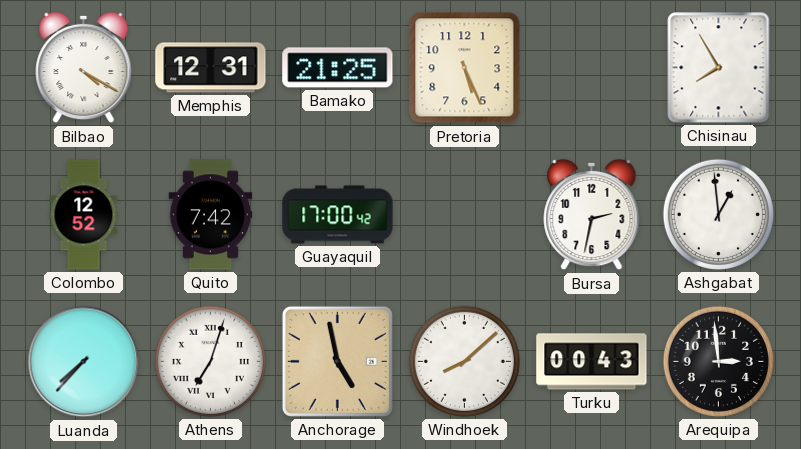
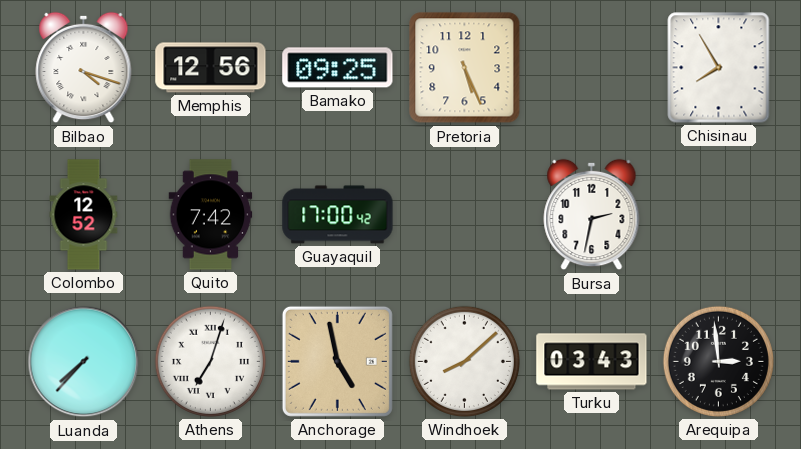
Bilbao: 4:20 -> 4:18
Memphis: 12:31 -> 12:56
Bamako: 21:25 -> 09:25
Ashgabat: 12:59 -> none
Turku: 00:43 -> 03:43
